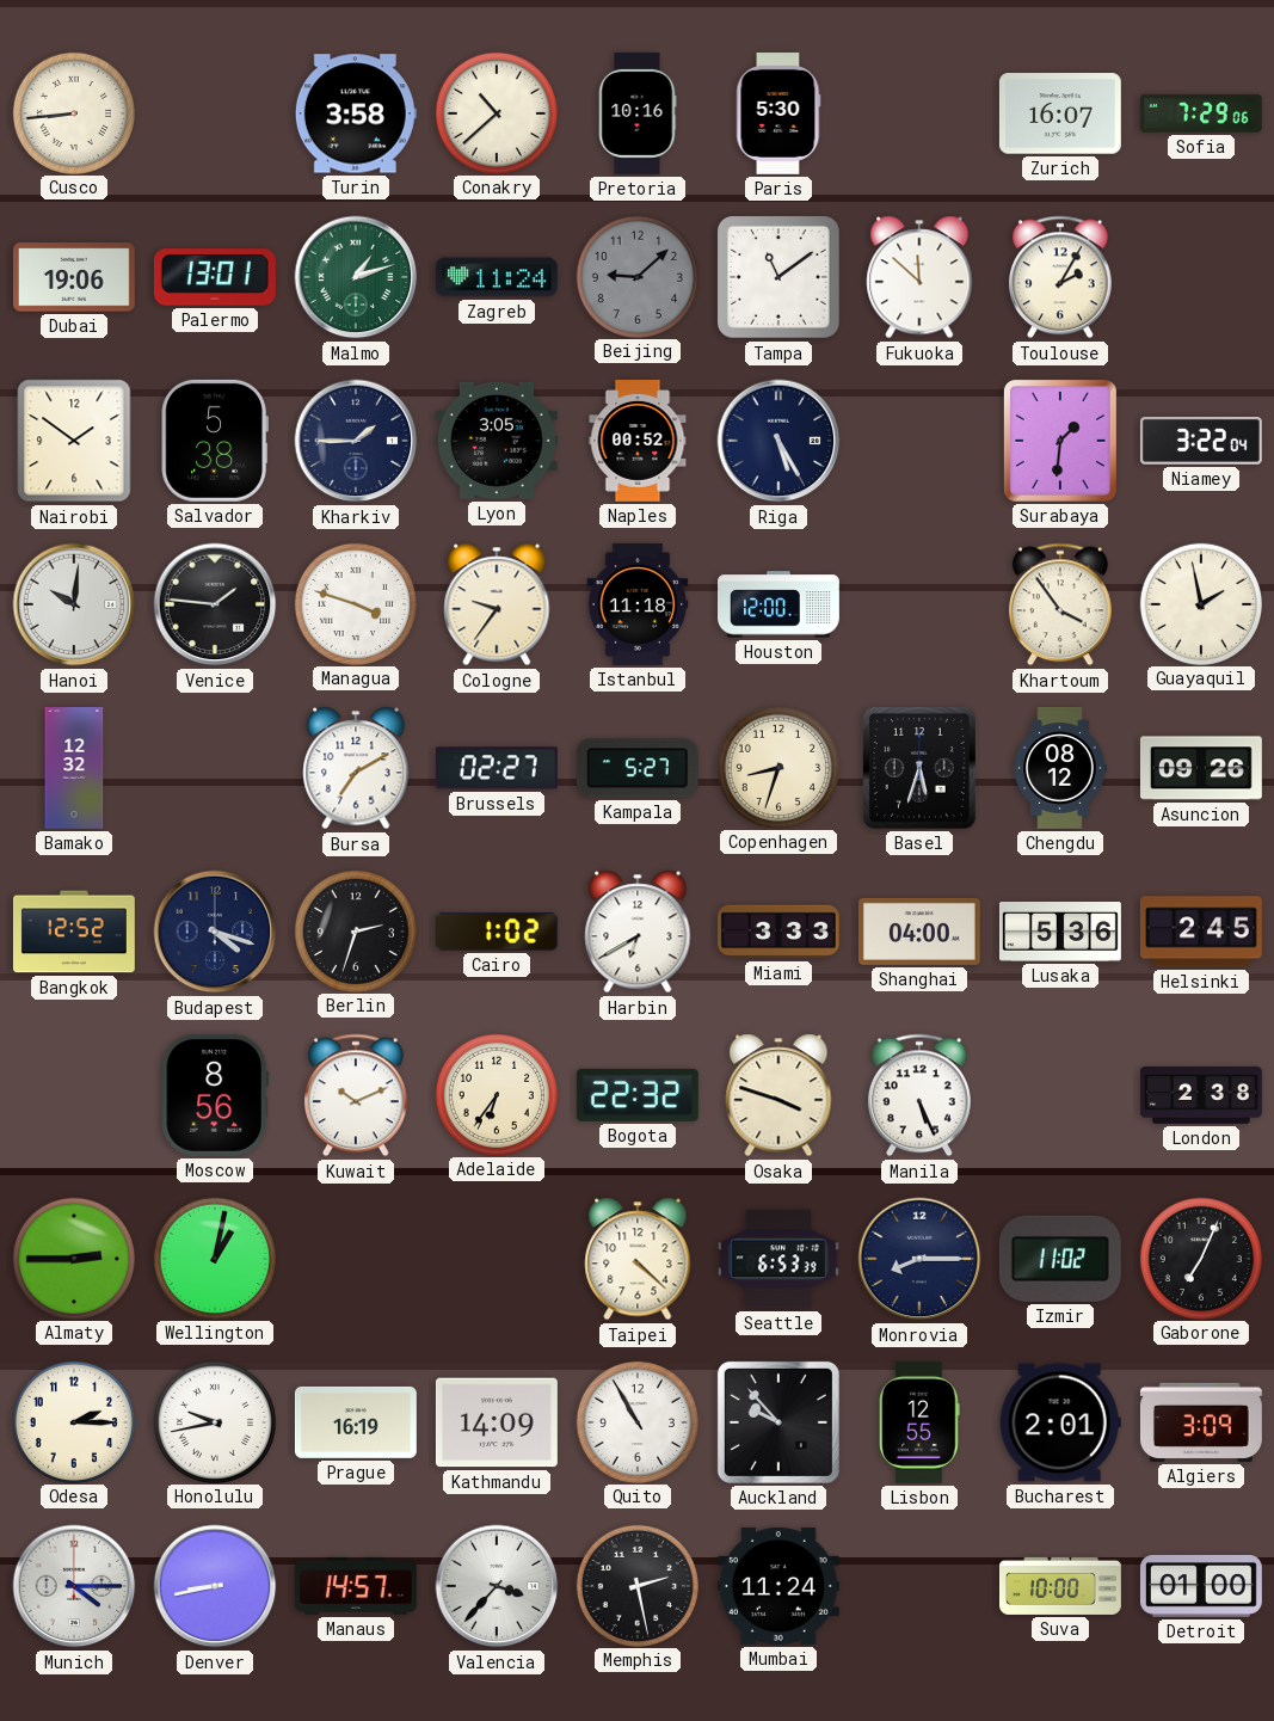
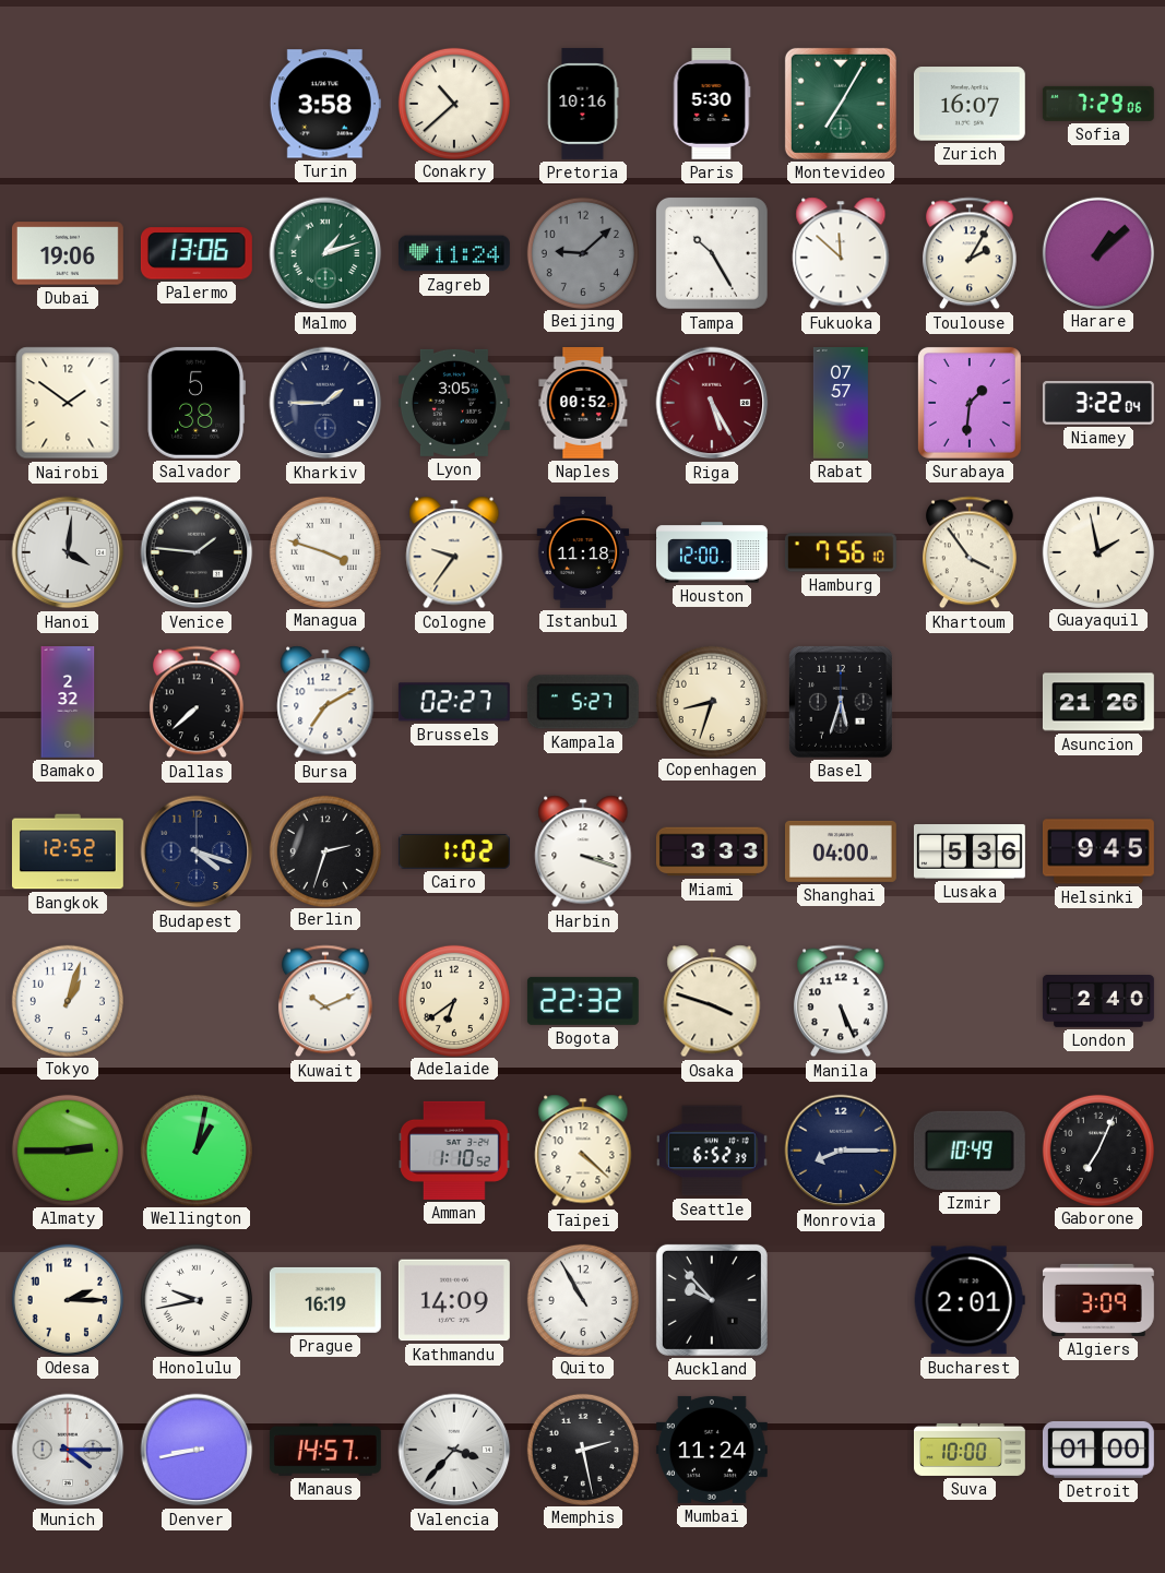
Cusco: 8:44 -> none
Montevideo: none -> 7:05
Palermo: 13:01 -> 13:06
Tampa: 11:09 -> 10:25
Harare: none -> 1:08
Riga dial: navy -> burgundy
Rabat: none -> 07:57
Hanoi: 10:01 -> 4:01
Hamburg: none -> 7:56
Bamako: 12:32 -> 2:32
Dallas: none -> 7:38
Chengdu: 08:12 -> none
Asuncion: 09:26 -> 21:26
Harbin: 6:40 -> 3:18
Helsinki: 2:45 -> 9:45
Tokyo: none -> 1:03
Moscow: 8:56 -> none
Adelaide: 6:36 -> 6:39
London: 2:38 -> 2:40
Amman: none -> 1:10
Seattle: 6:53 -> 6:52
Izmir: 11:02 -> 10:49
Lisbon: 12:55 -> none
